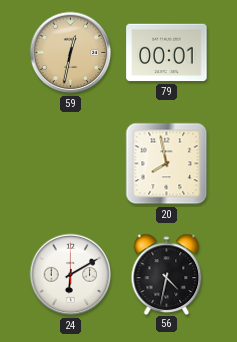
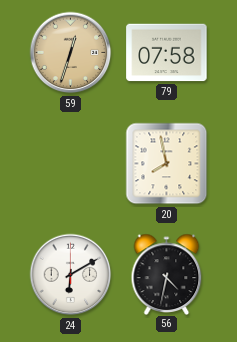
59: 12:32 -> 12:33
79: 00:01 -> 07:58
